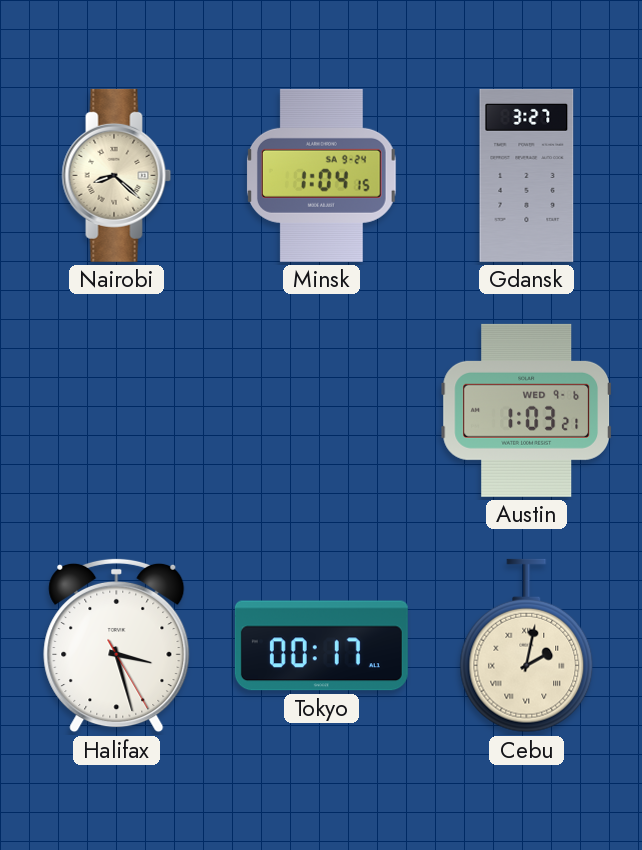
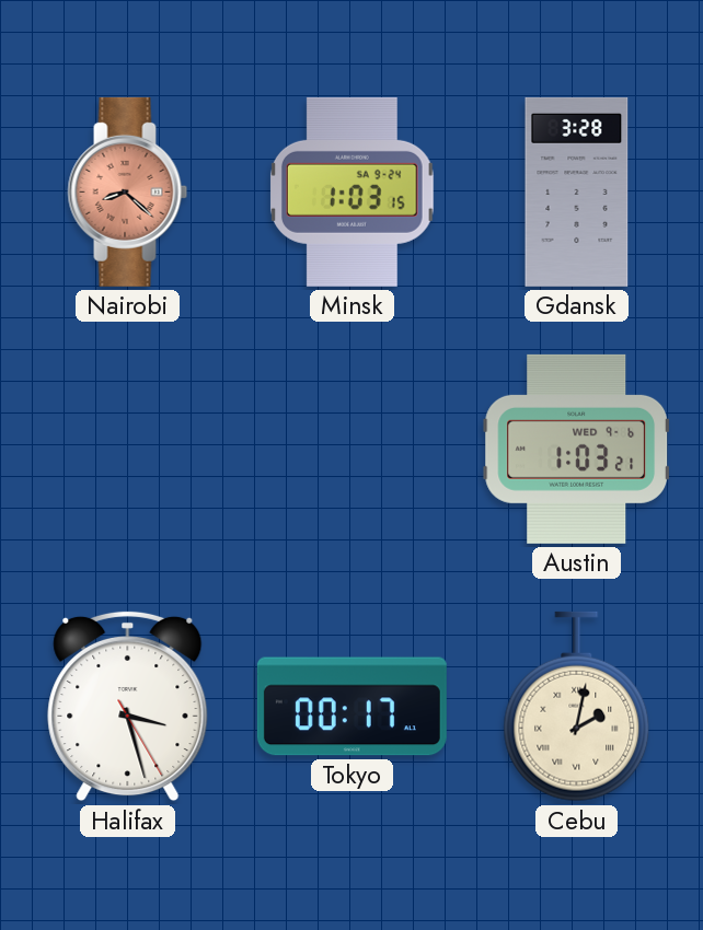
Nairobi dial: cream -> salmon
Minsk: 1:04 -> 1:03
Gdansk: 3:27 -> 3:28
